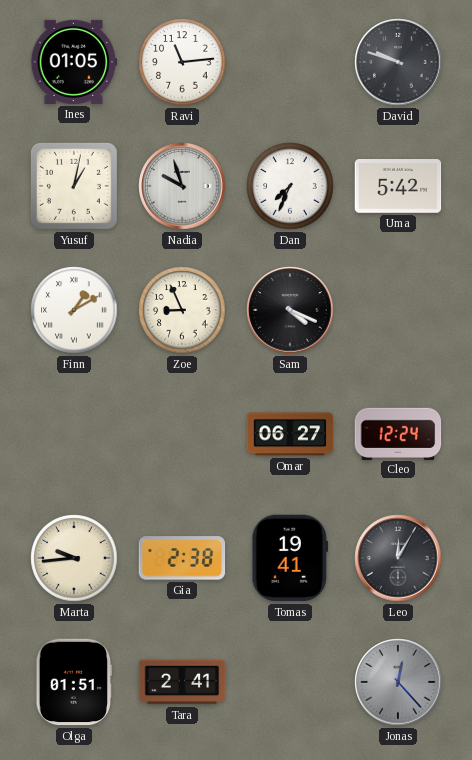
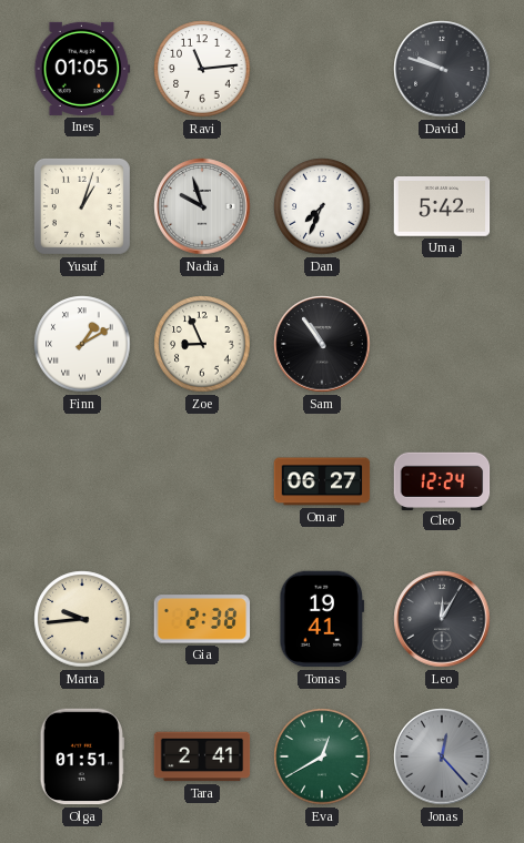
Yusuf: 1:02 -> 1:03
Sam: 4:19 -> 10:54
Eva: none -> 12:40
